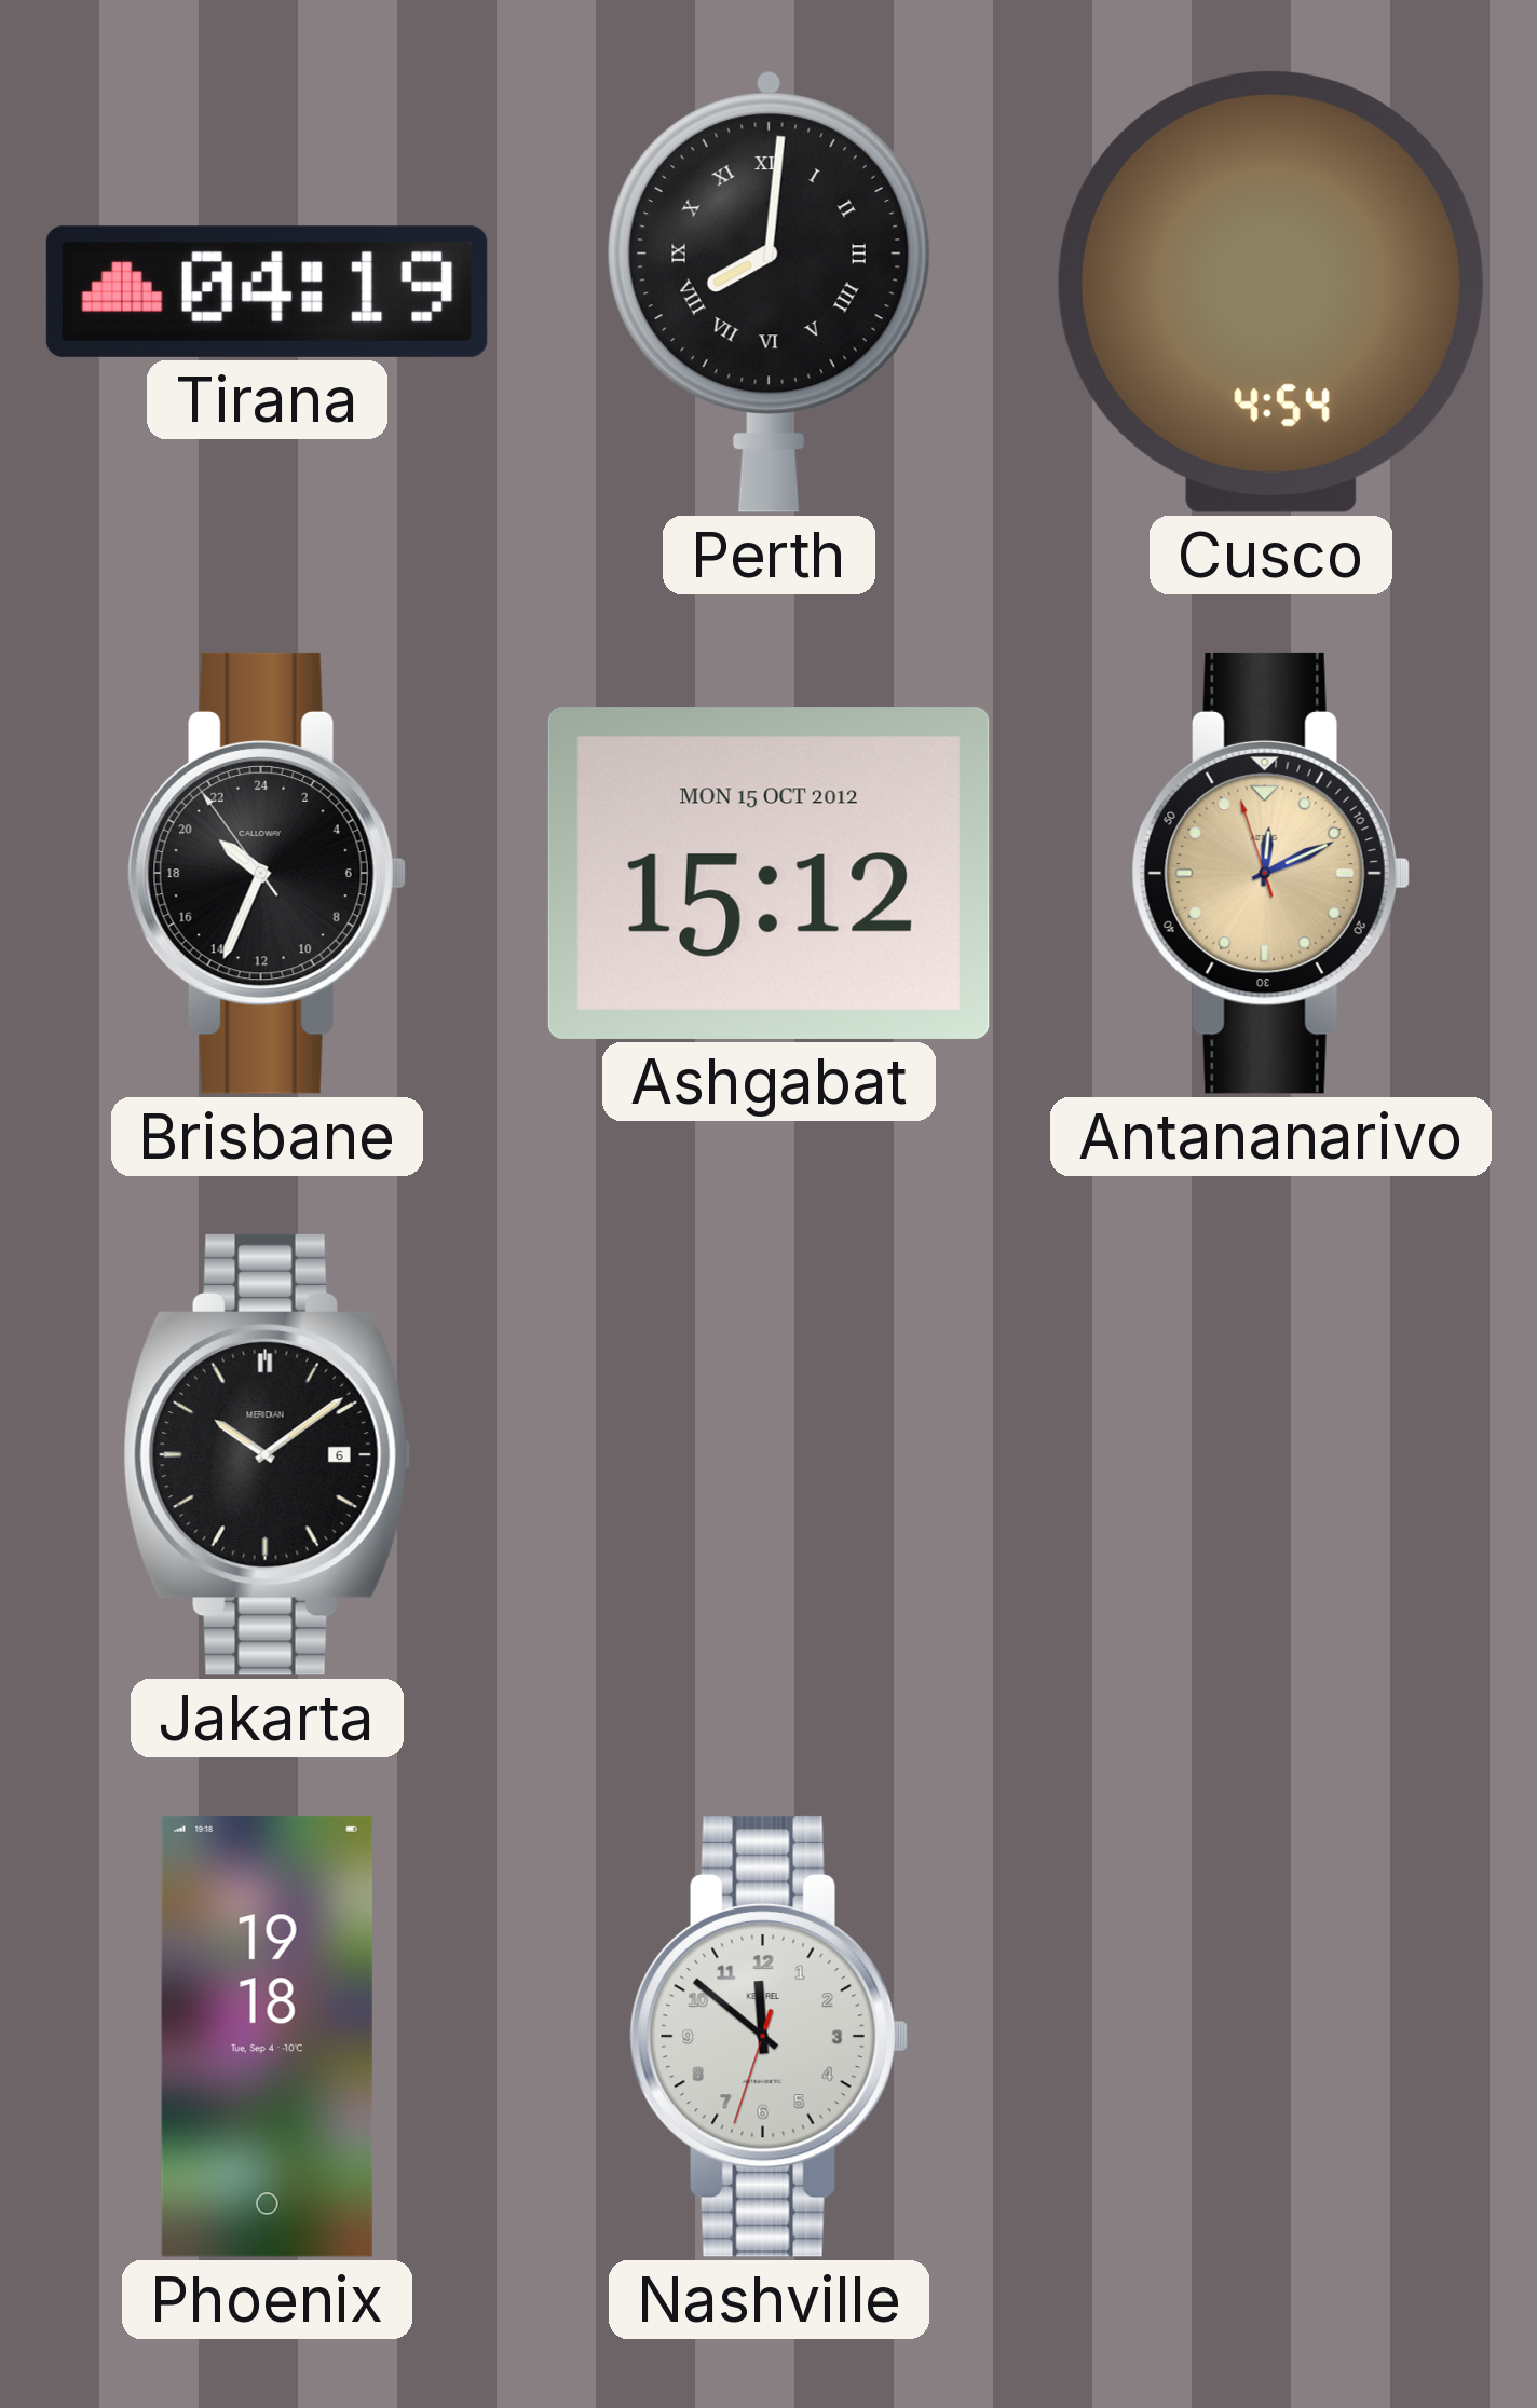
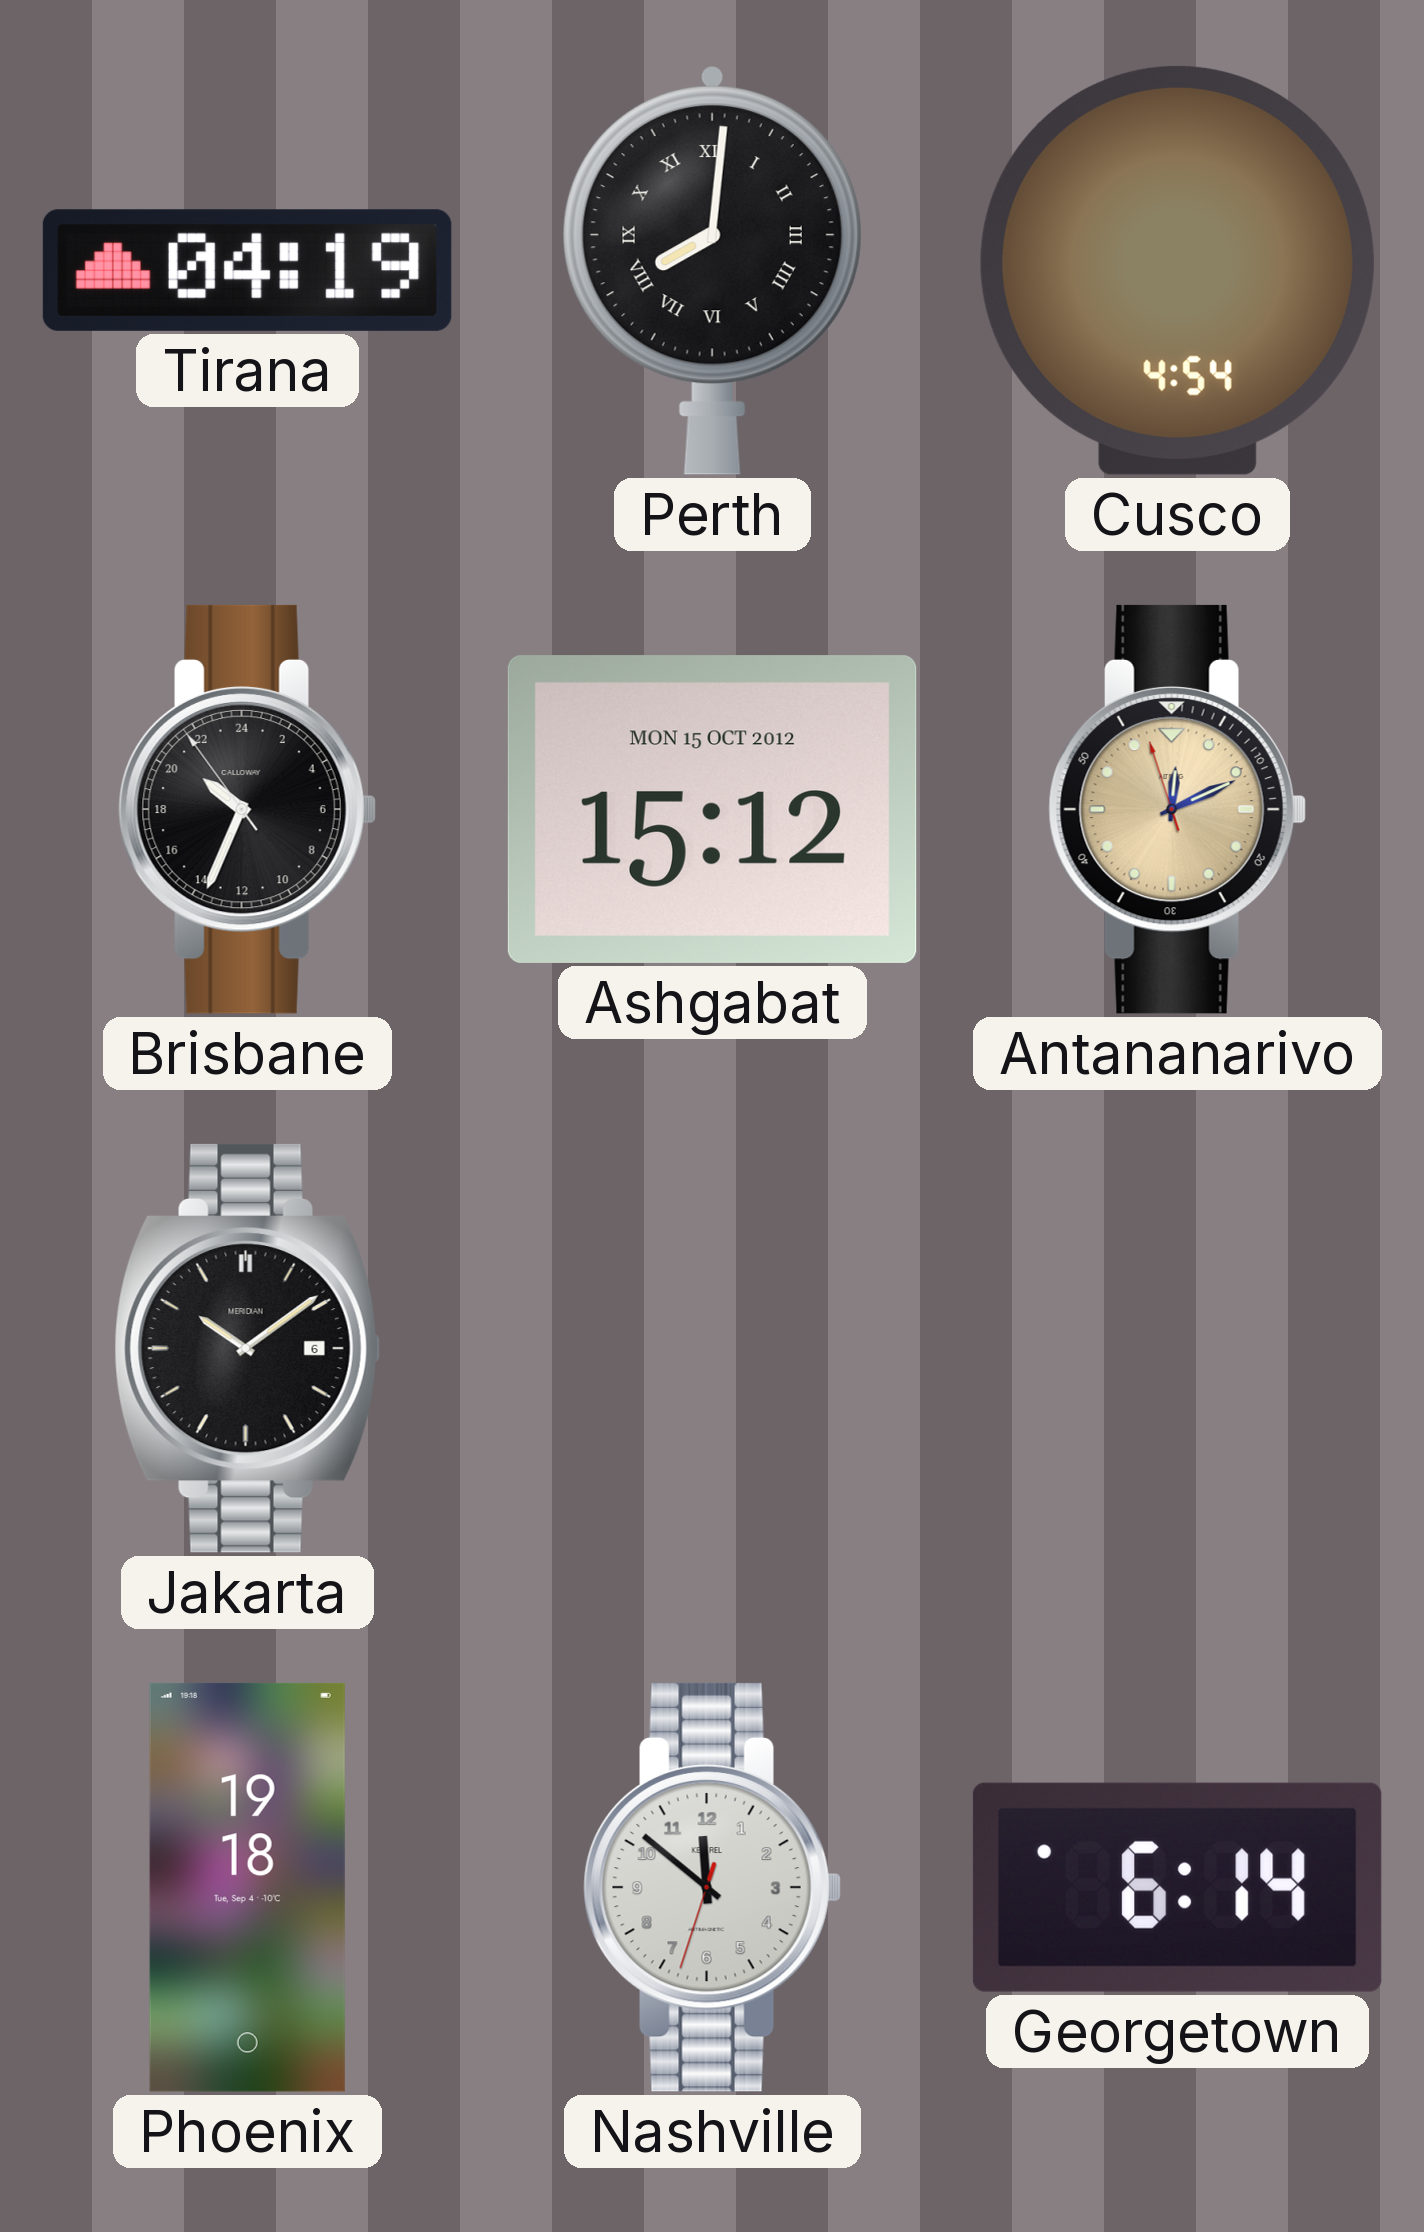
Georgetown: none -> 6:14
